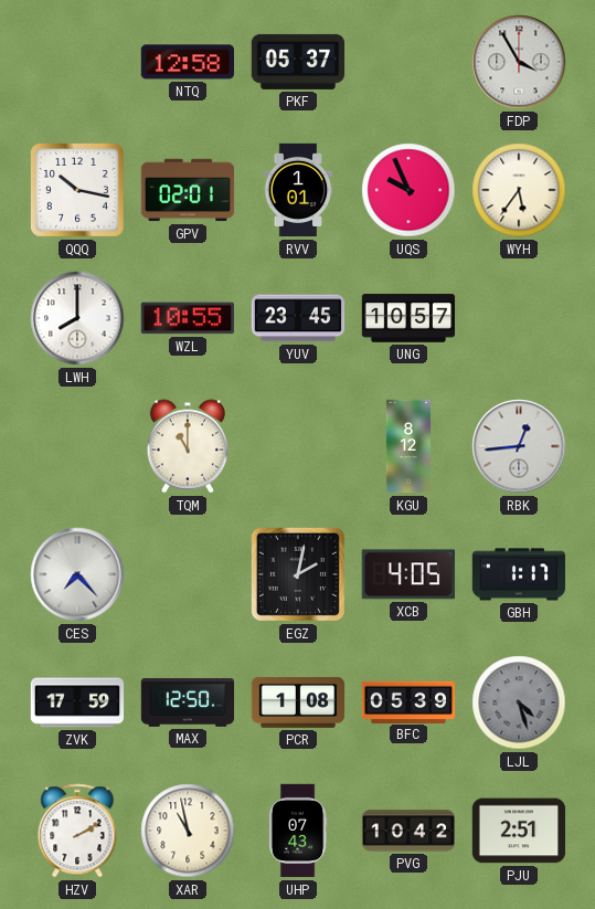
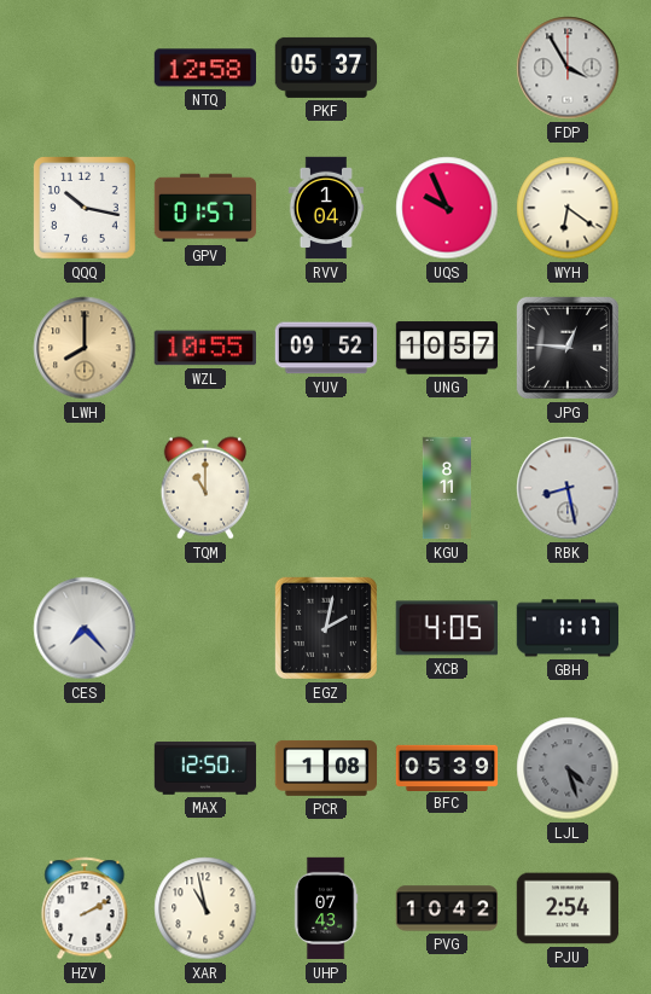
GPV: 02:01 -> 01:57
RVV: 1:01 -> 1:04
WYH: 5:36 -> 6:21
LWH dial: white -> champagne
YUV: 23:45 -> 09:52
JPG: none -> 12:46
KGU: 8:12 -> 8:11
RBK: 12:44 -> 8:28
ZVK: 17:59 -> none
PJU: 2:51 -> 2:54
